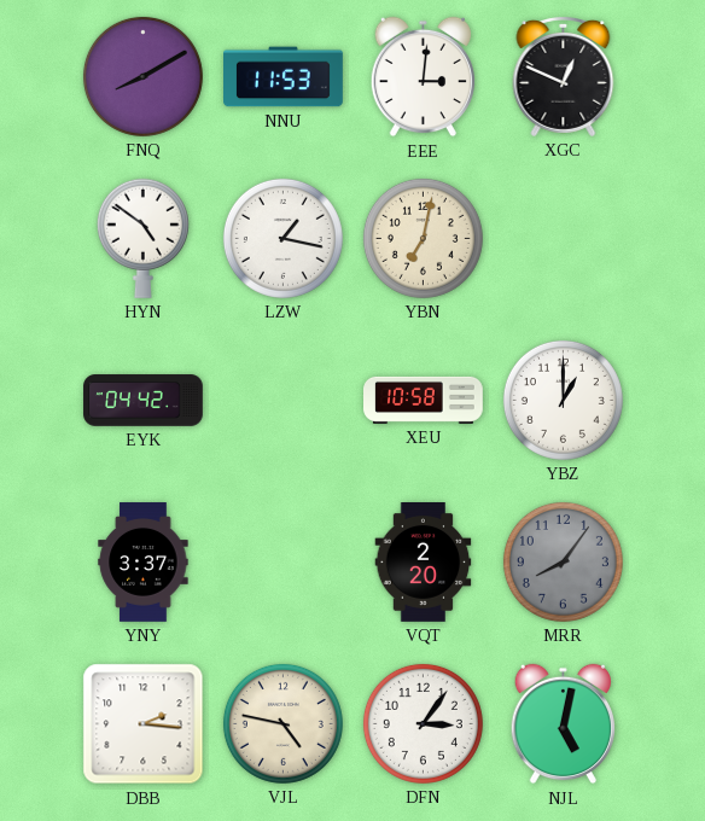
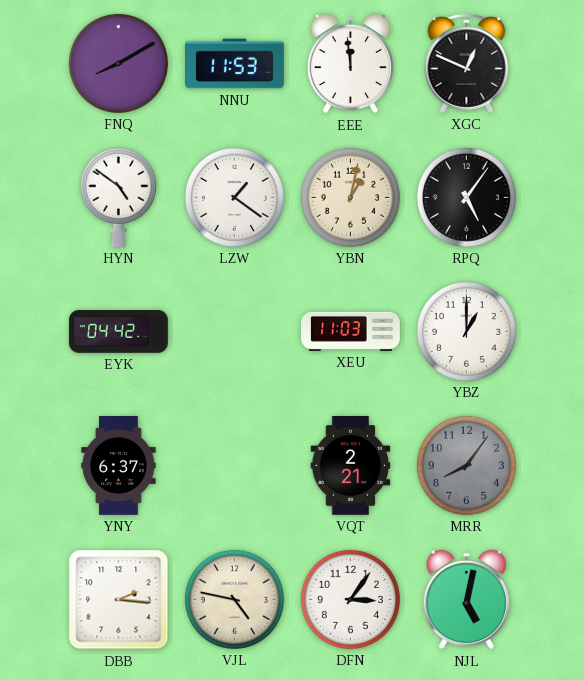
EEE: 3:01 -> 11:59
LZW: 1:17 -> 1:21
YBN: 7:02 -> 1:02
RPQ: none -> 5:06
XEU: 10:58 -> 11:03
YNY: 3:37 -> 6:37
VQT: 2:20 -> 2:21
